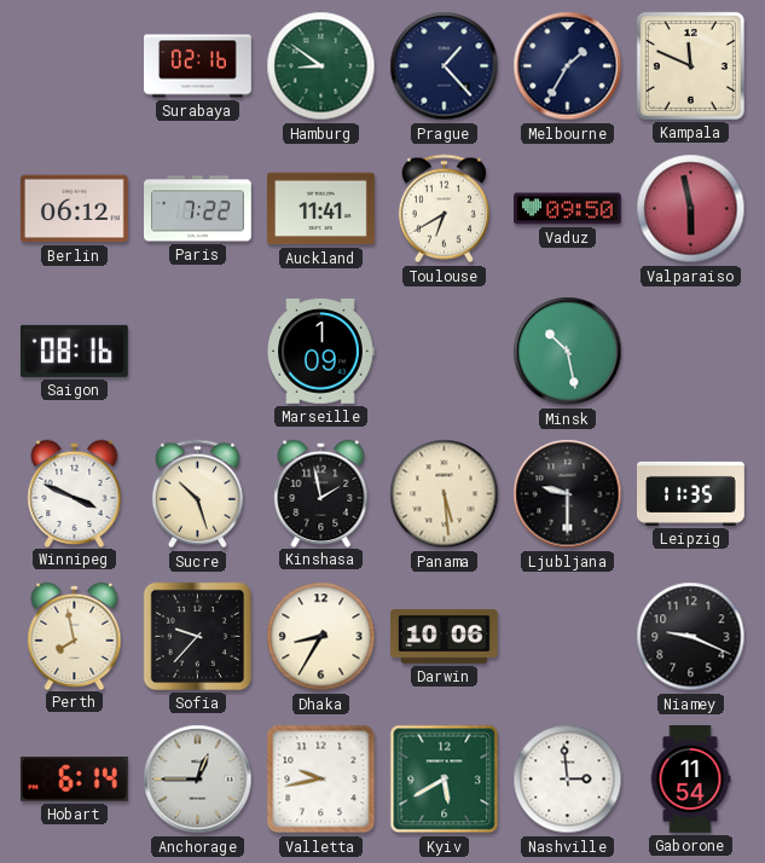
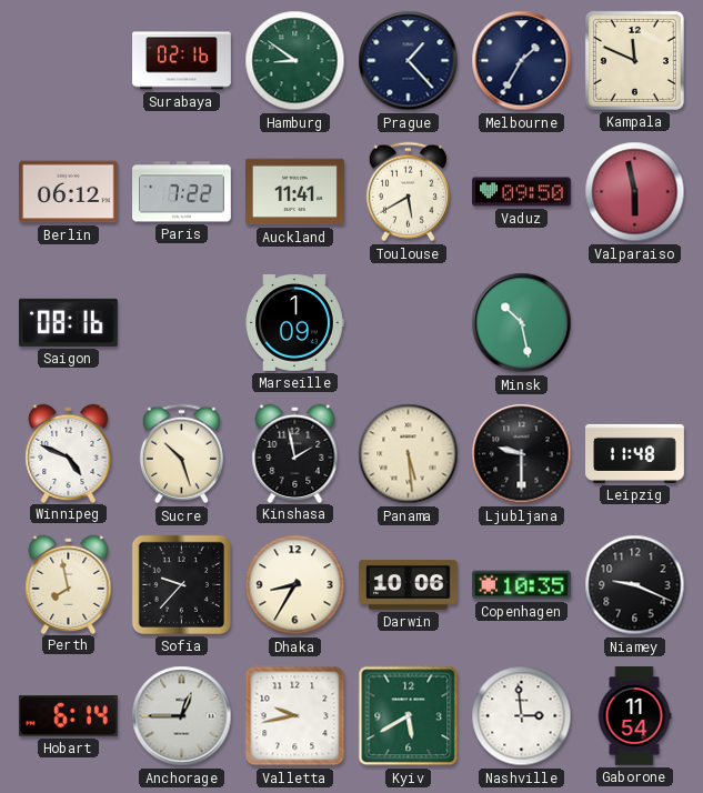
Toulouse: 6:40 -> 5:40
Winnipeg: 3:49 -> 4:49
Leipzig: 11:35 -> 11:48
Copenhagen: none -> 10:35
